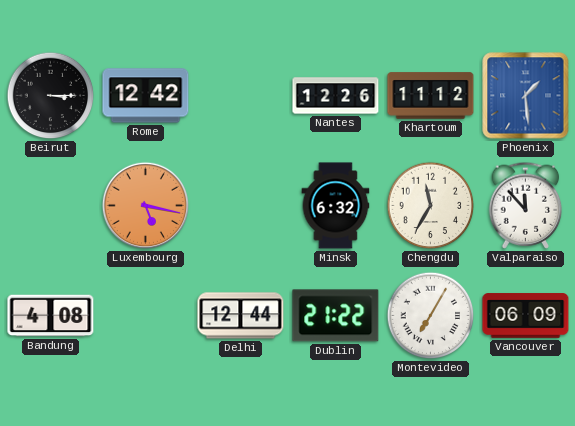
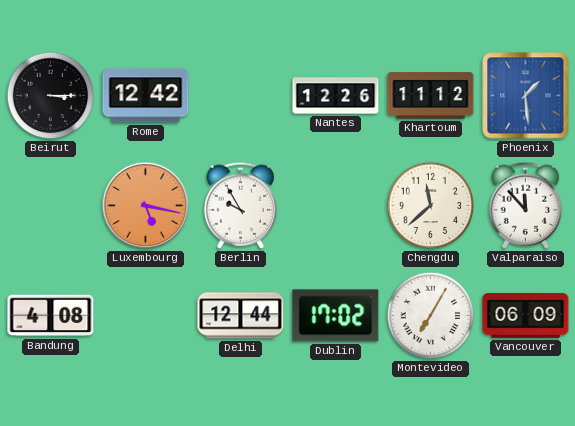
Berlin: none -> 9:55
Minsk: 6:32 -> none
Chengdu: 11:35 -> 11:38
Dublin: 21:22 -> 17:02
